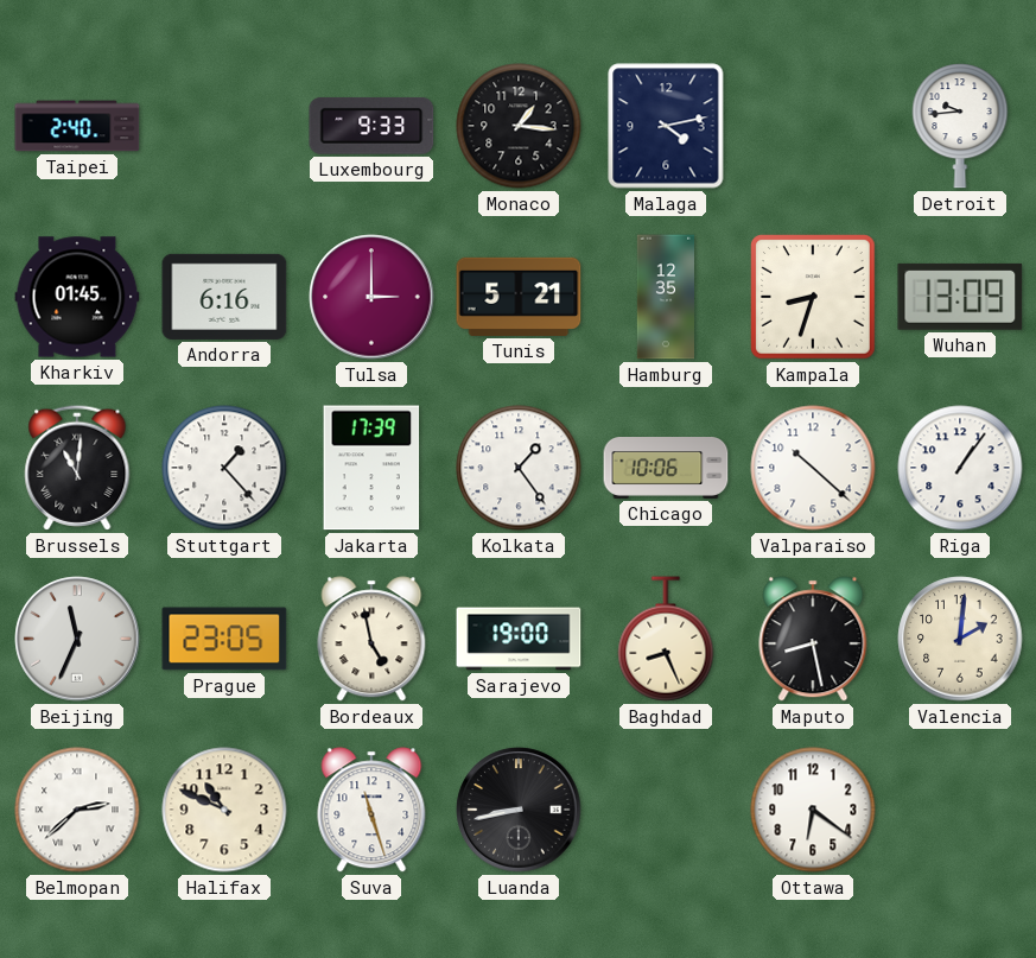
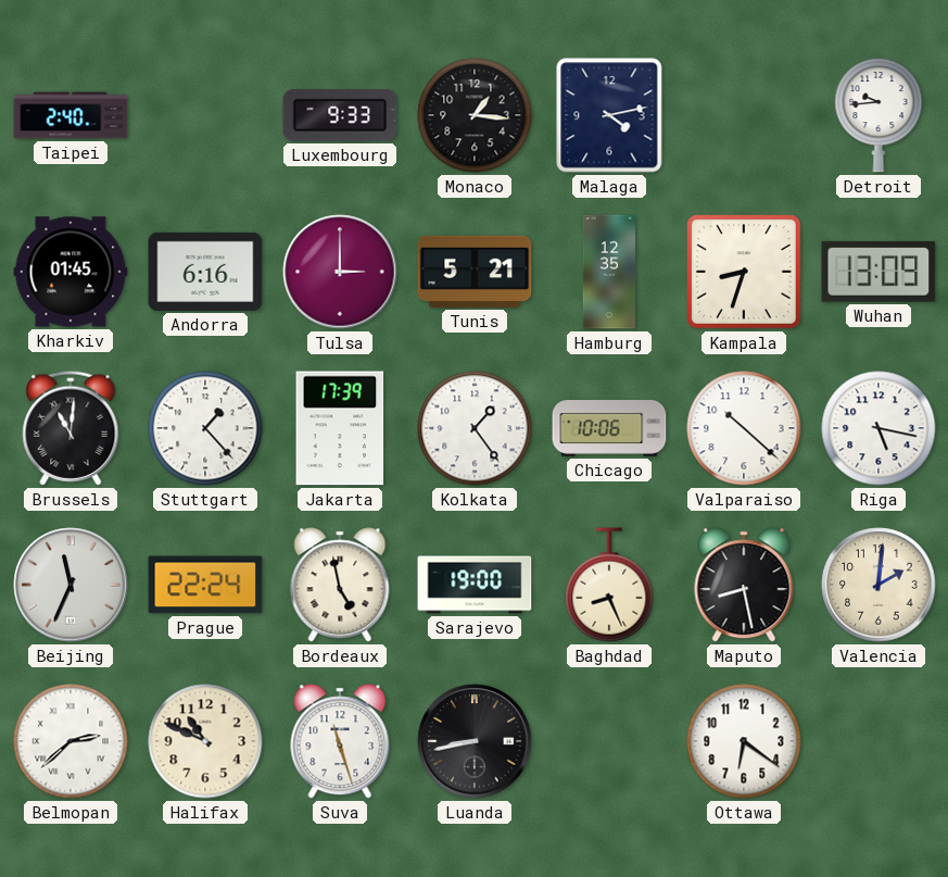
Riga: 1:06 -> 5:17
Prague: 23:05 -> 22:24
